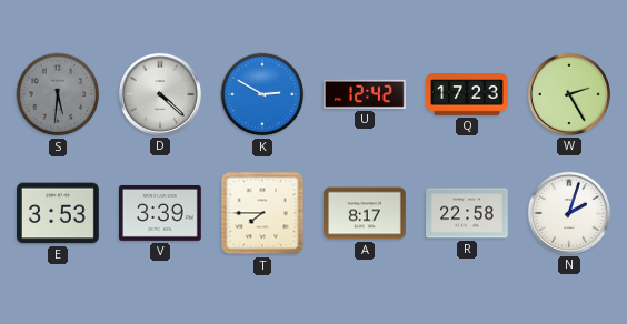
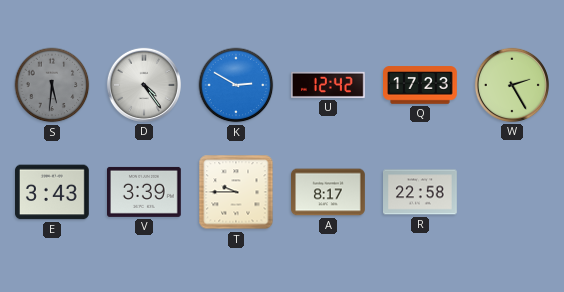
D: 4:22 -> 4:24
E: 3:53 -> 3:43
T: 7:45 -> 9:45
N: 2:03 -> none
